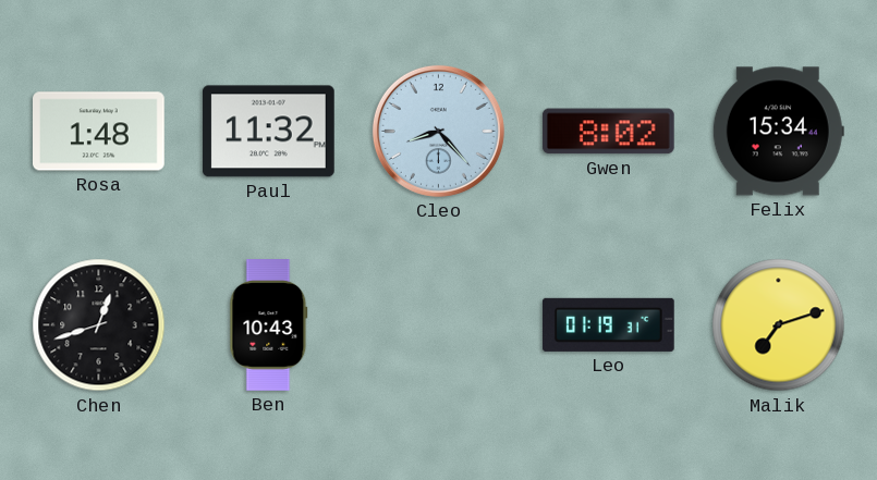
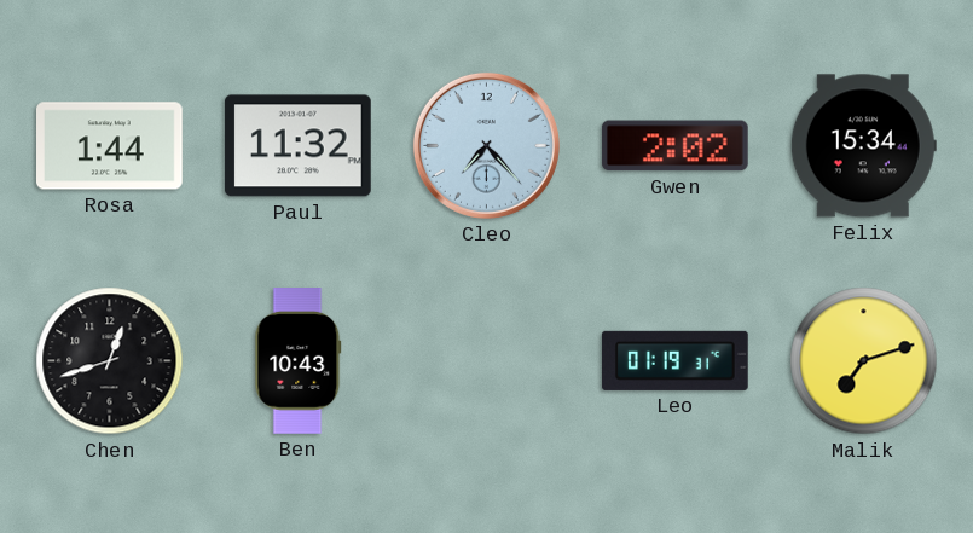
Rosa: 1:48 -> 1:44
Cleo: 8:23 -> 7:23
Gwen: 8:02 -> 2:02
